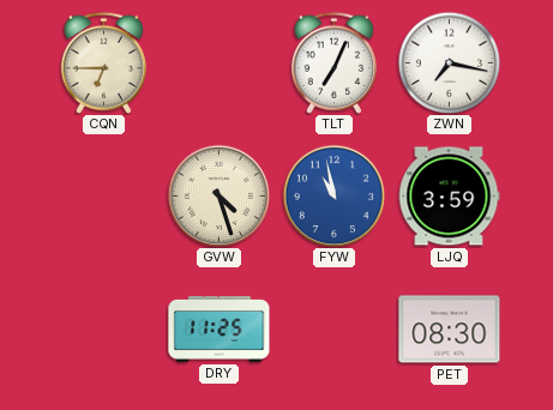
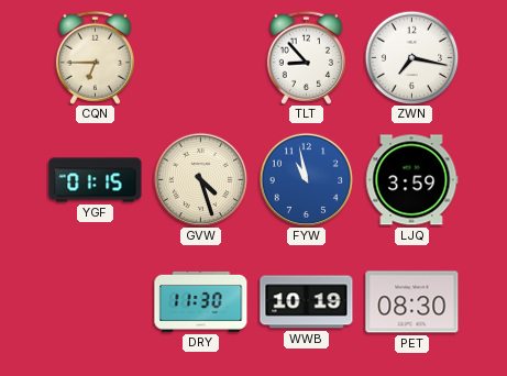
TLT: 7:04 -> 8:53
YGF: none -> 01:15
DRY: 11:25 -> 11:30
WWB: none -> 10:19
